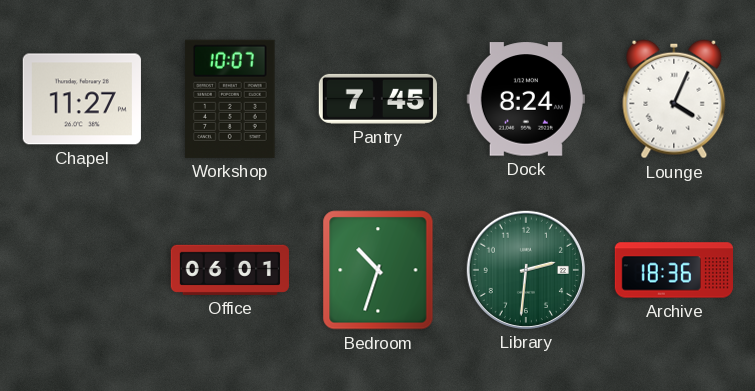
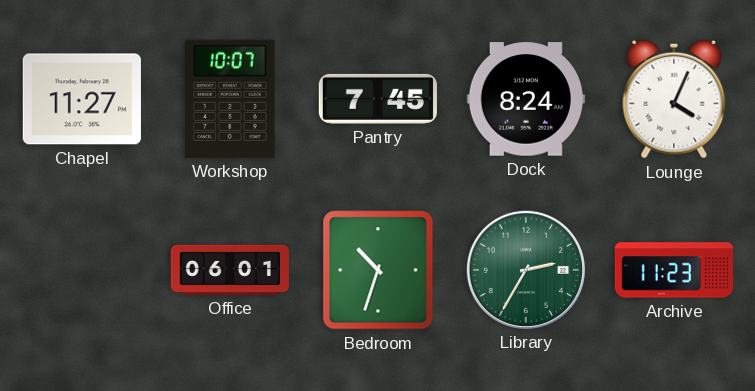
Library: 2:31 -> 2:35
Archive: 18:36 -> 11:23
